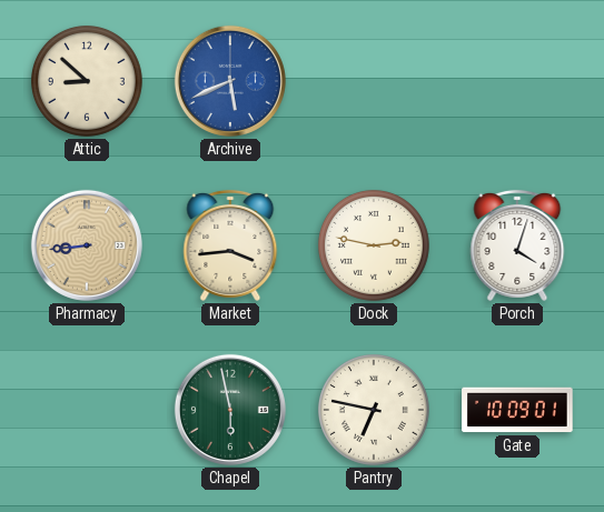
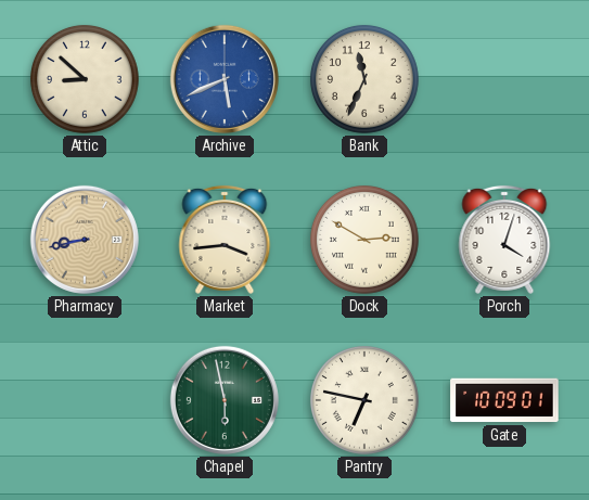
Bank: none -> 11:34
Pharmacy: 8:44 -> 8:43
Dock: 2:47 -> 2:50
